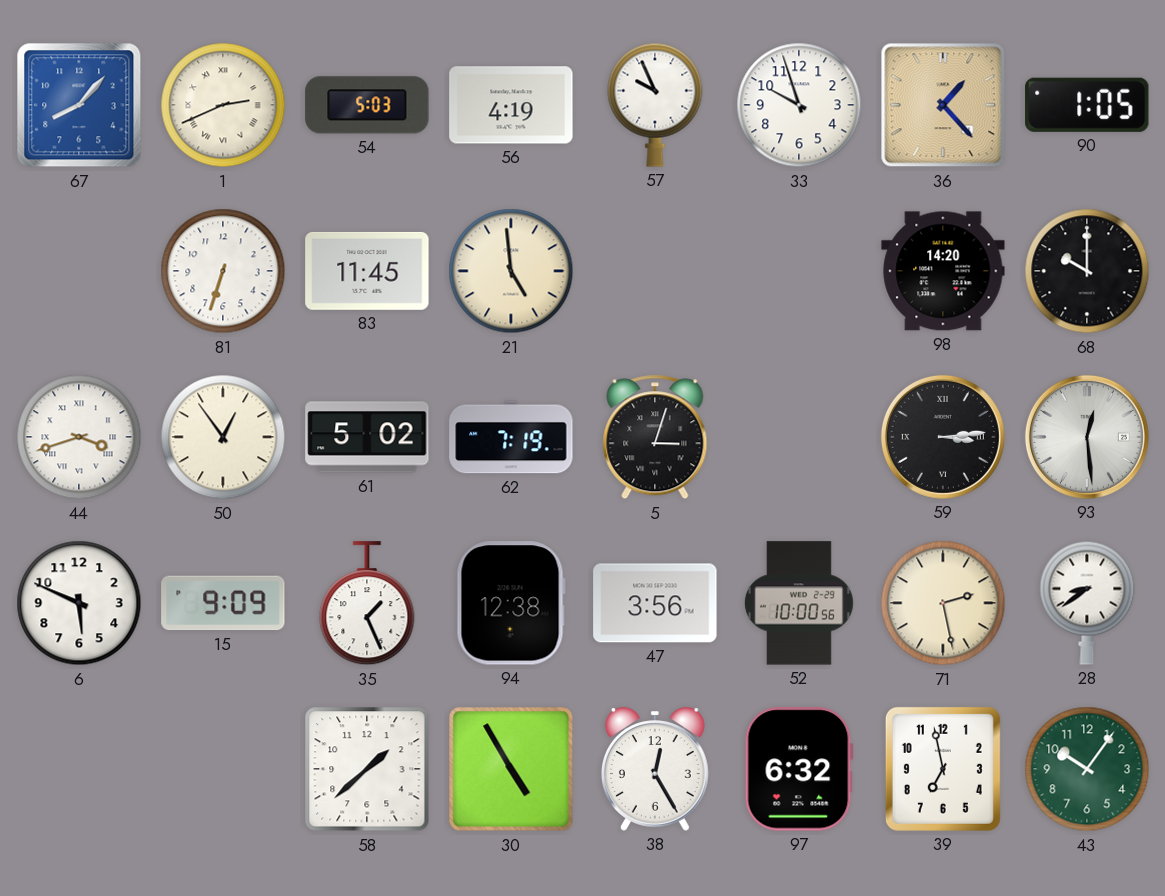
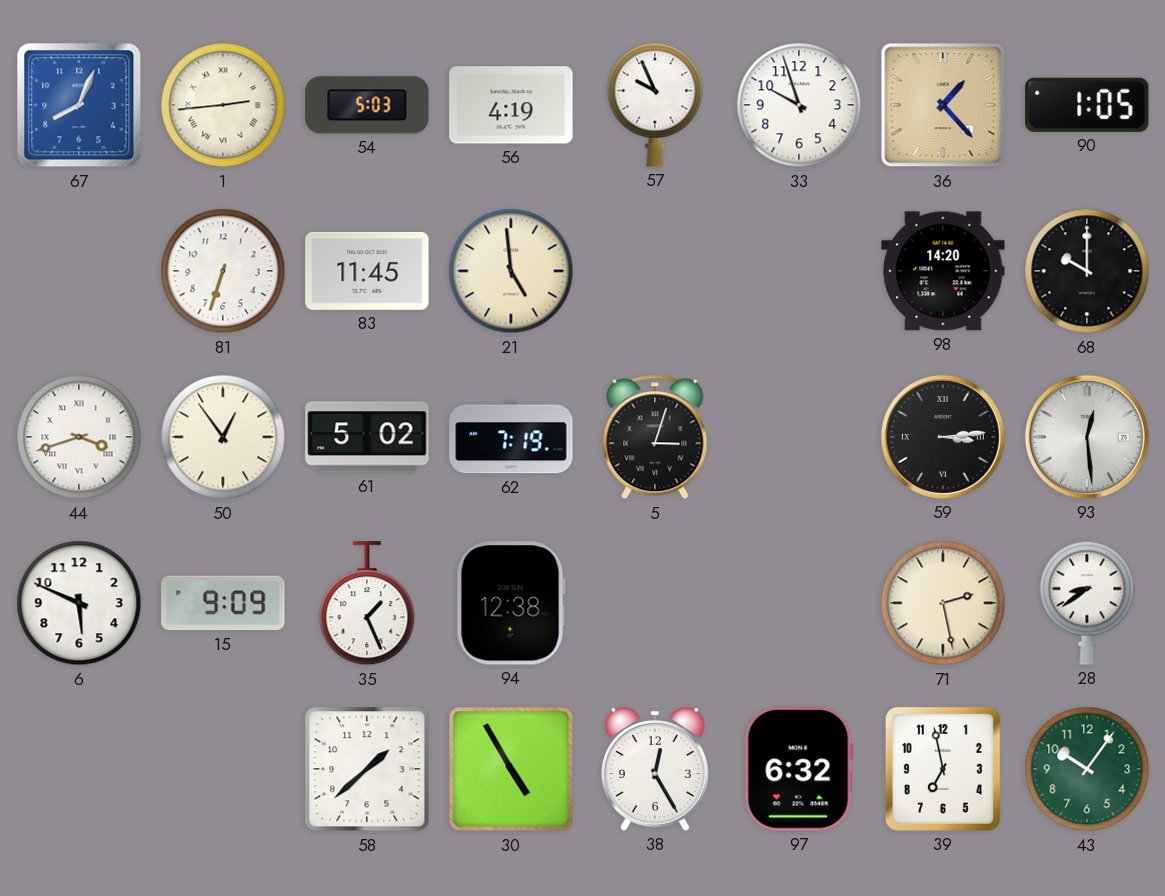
67: 8:07 -> 8:04
1: 2:41 -> 2:44
47: 3:56 -> none
52: 10:00 -> none
